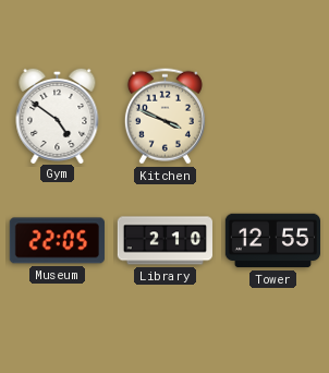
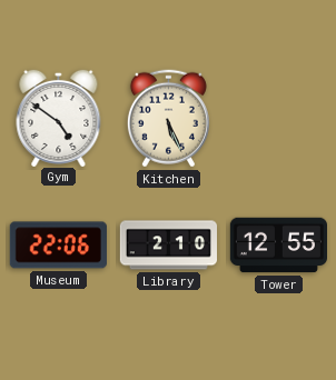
Kitchen: 3:49 -> 5:26
Museum: 22:05 -> 22:06
